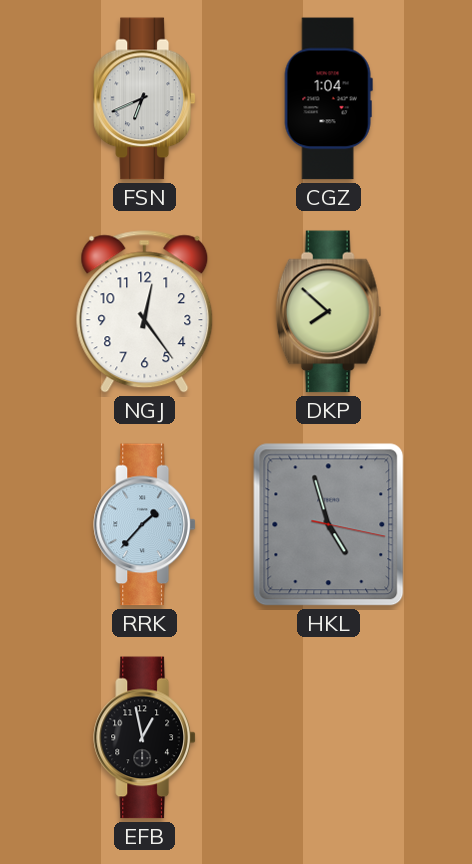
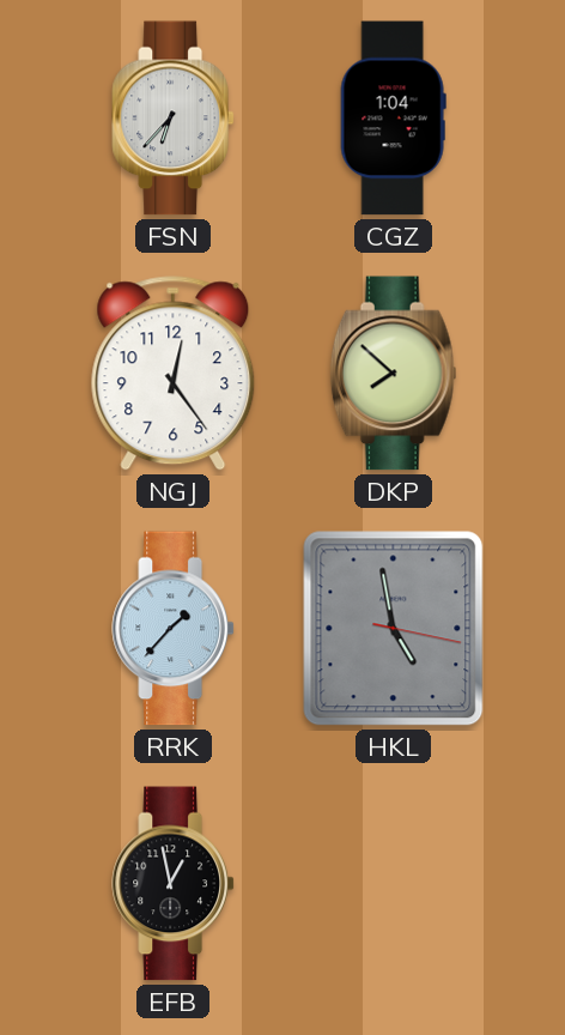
FSN: 6:41 -> 6:37
HKL: 4:57 -> 4:58
